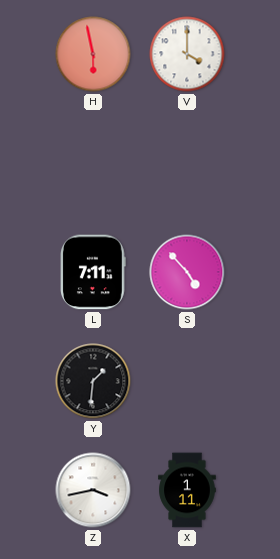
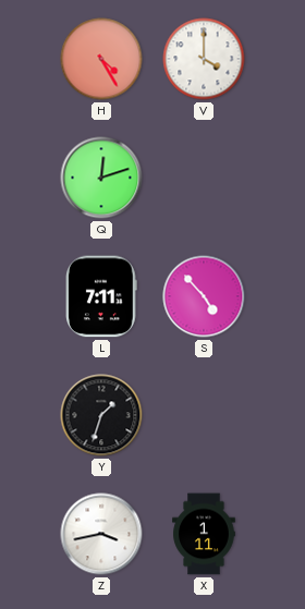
H: 5:58 -> 4:25
Q: none -> 12:12
Y: 1:31 -> 1:33
